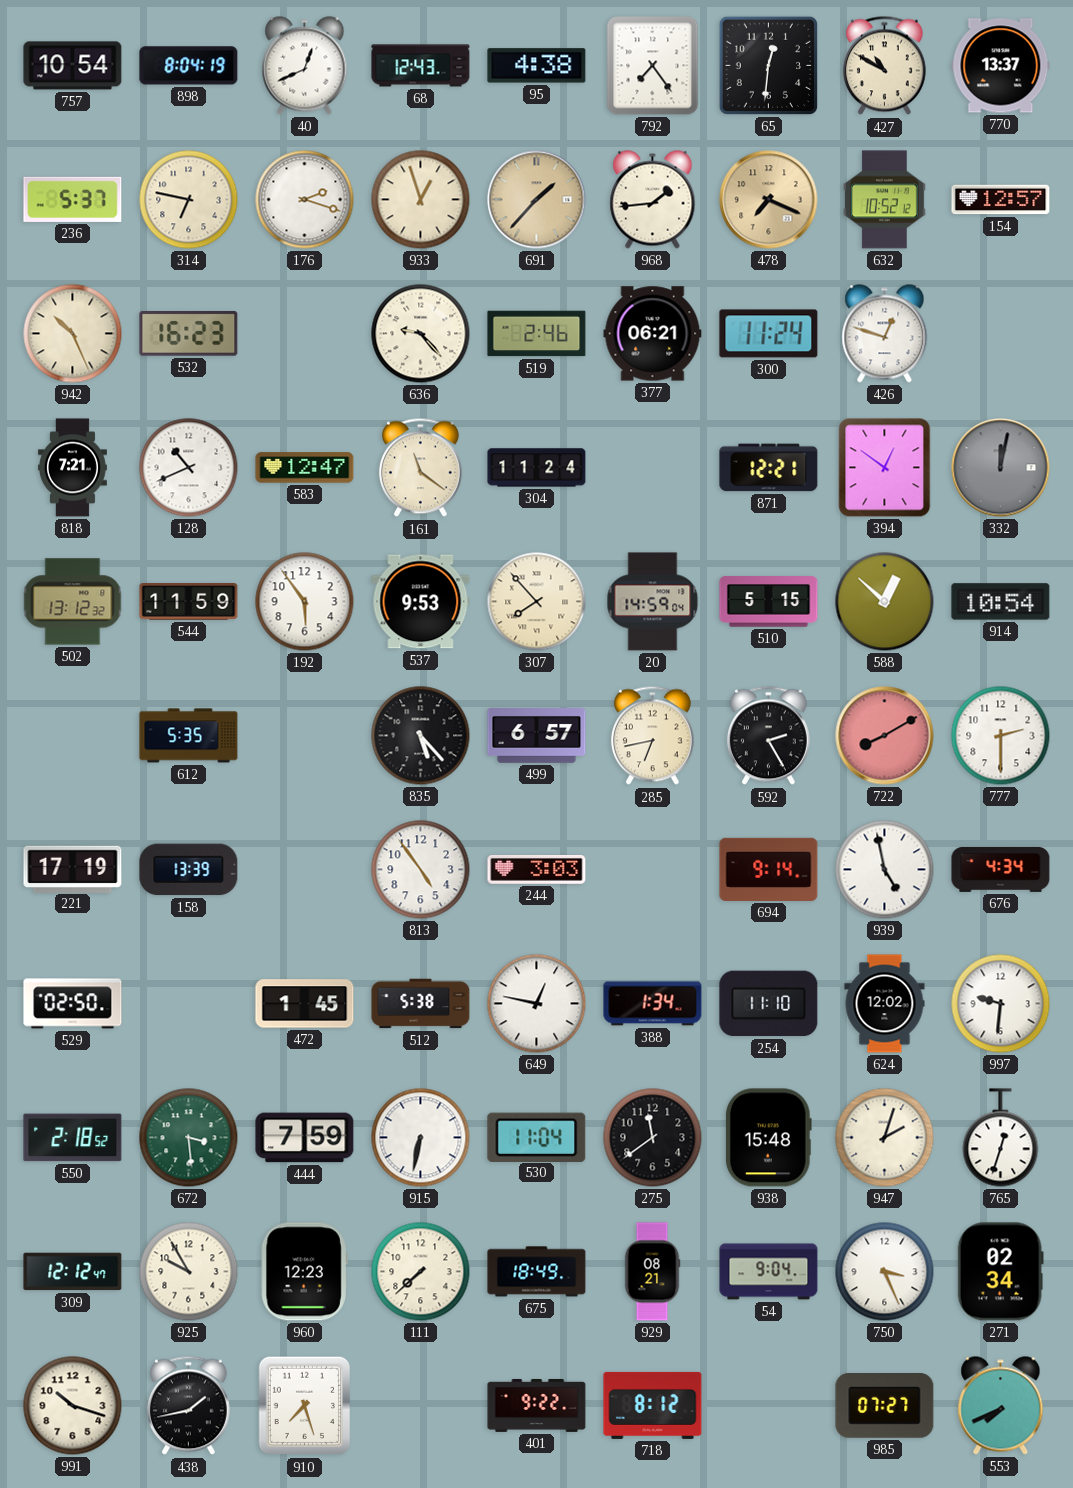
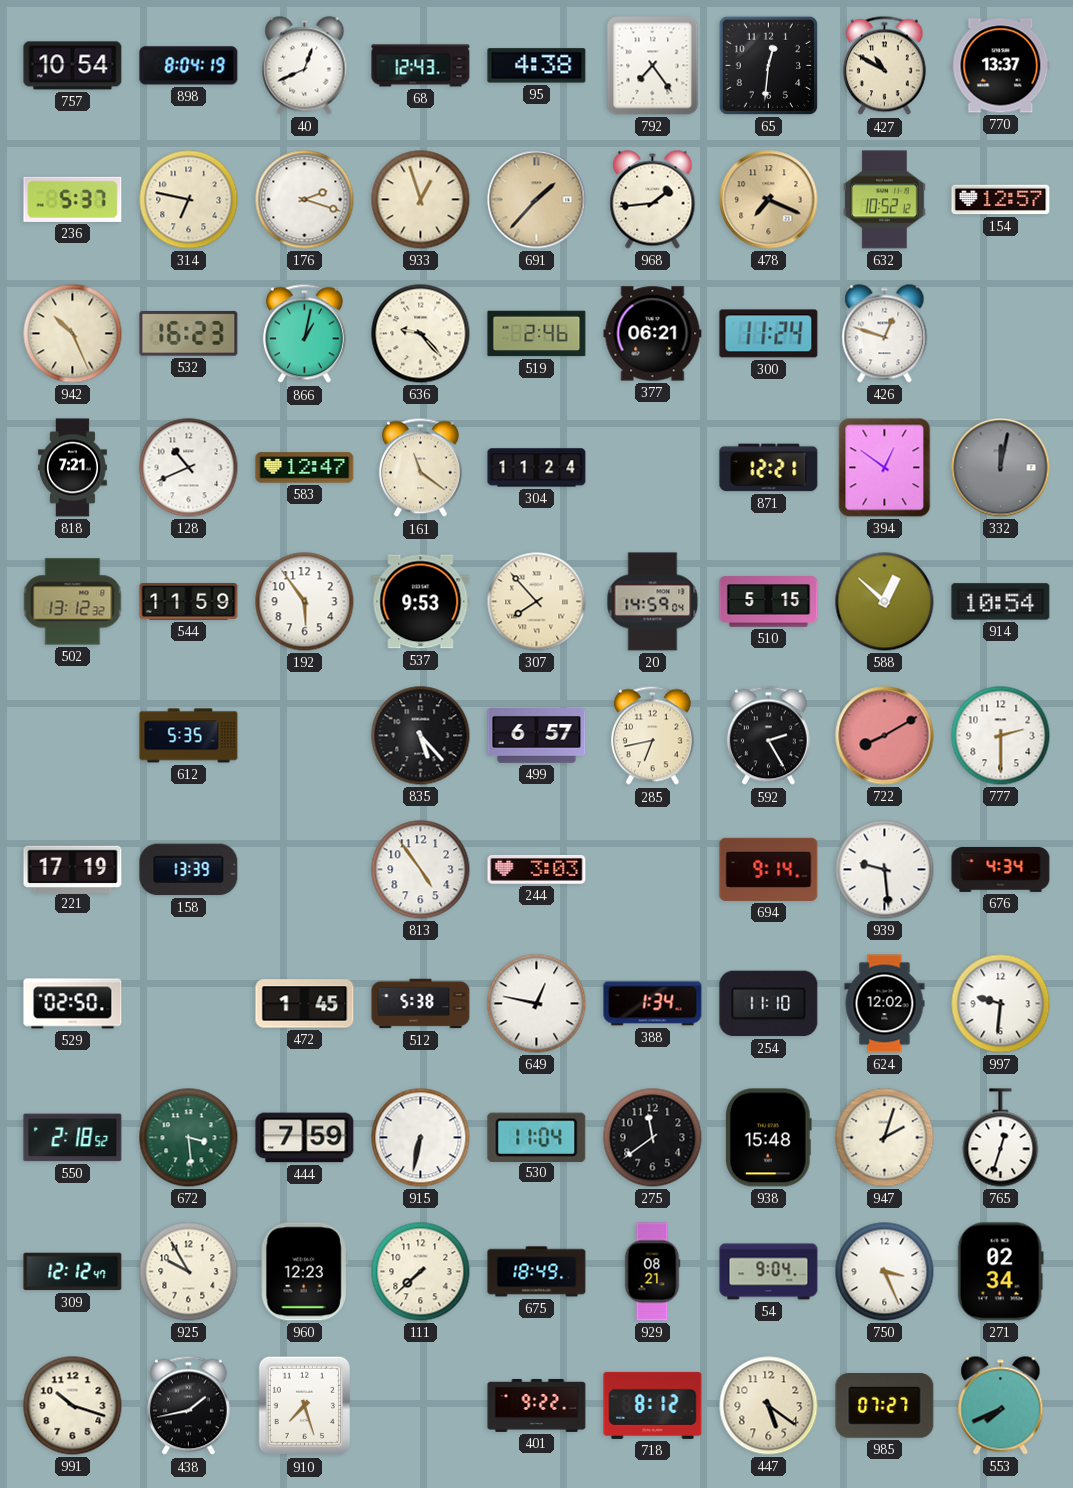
866: none -> 1:02
939: 4:58 -> 9:29
447: none -> 5:21
